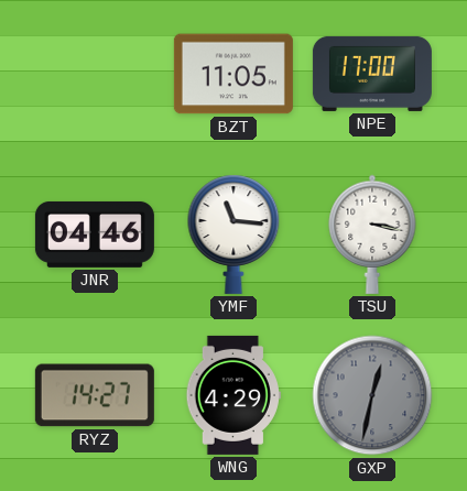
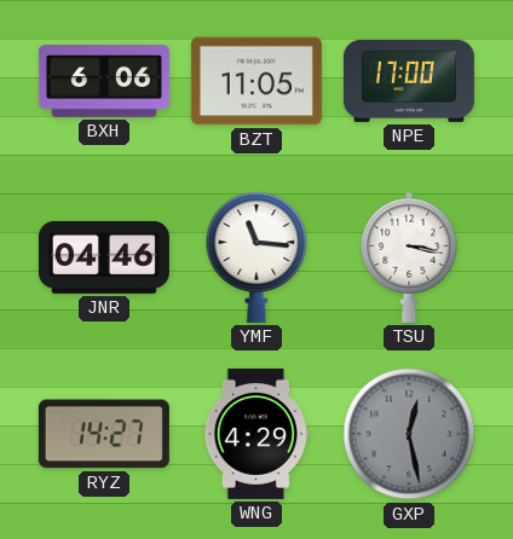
BXH: none -> 6:06
GXP: 12:32 -> 12:28
